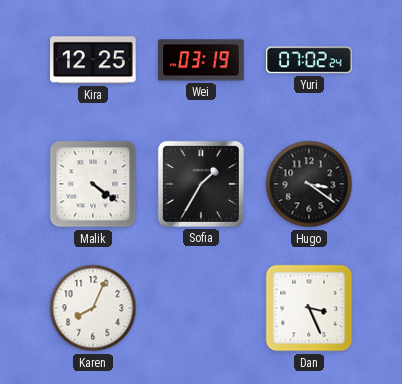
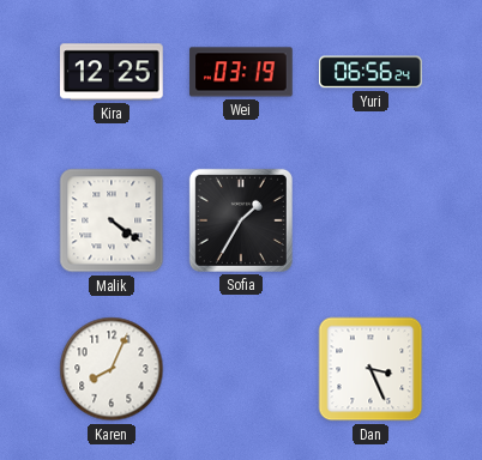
Yuri: 07:02 -> 06:56
Hugo: 3:21 -> none
